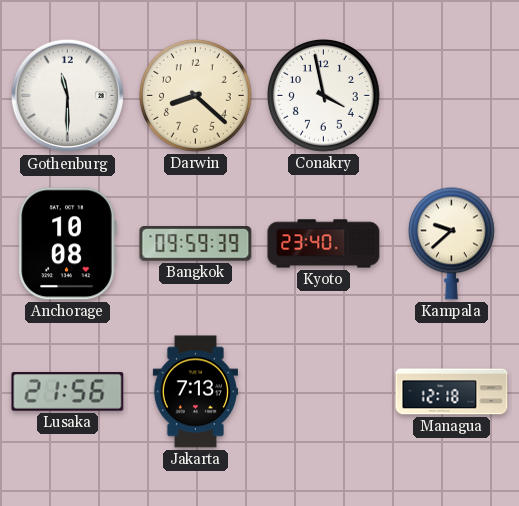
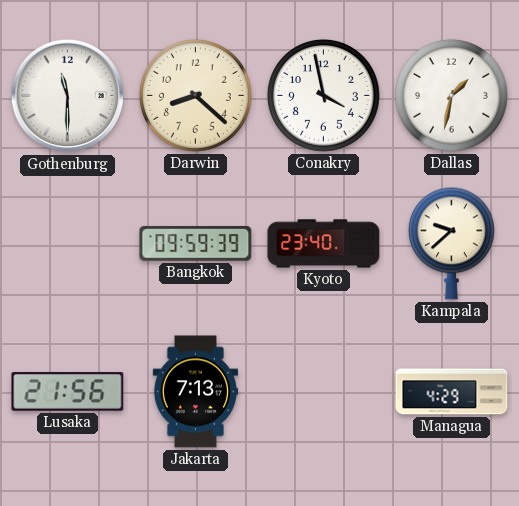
Dallas: none -> 1:32
Anchorage: 10:08 -> none
Managua: 12:18 -> 4:29
